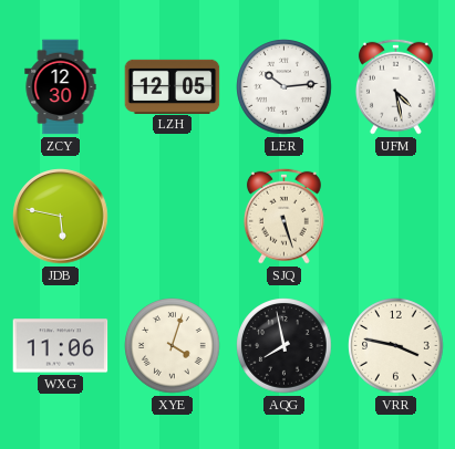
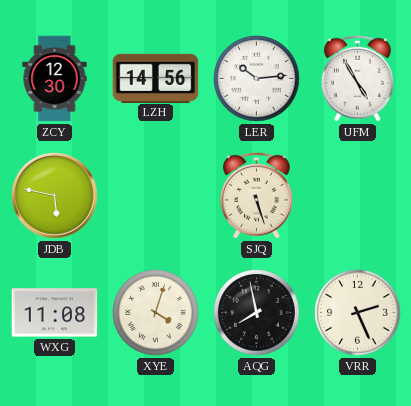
LZH: 12:05 -> 14:56
UFM: 4:28 -> 4:55
WXG: 11:06 -> 11:08
VRR: 3:47 -> 2:26
